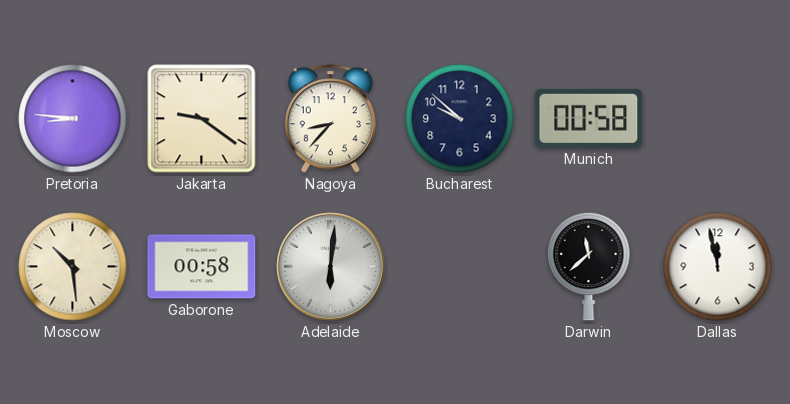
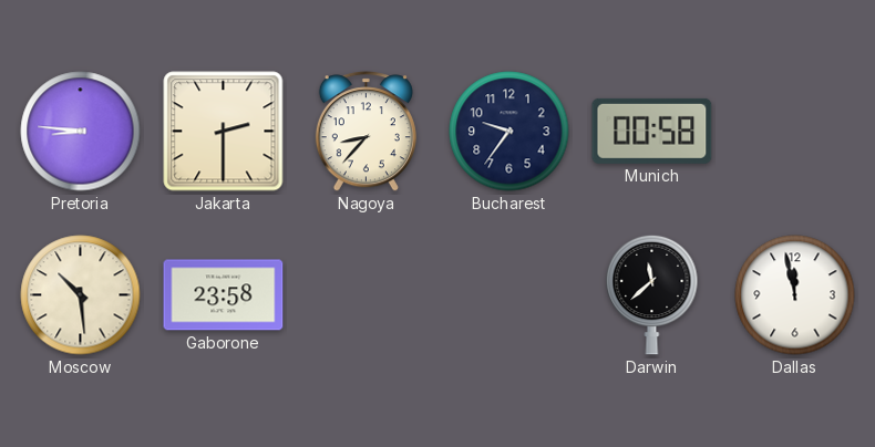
Jakarta: 9:21 -> 2:30
Bucharest: 9:52 -> 9:36
Gaborone: 00:58 -> 23:58
Adelaide: 6:01 -> none
